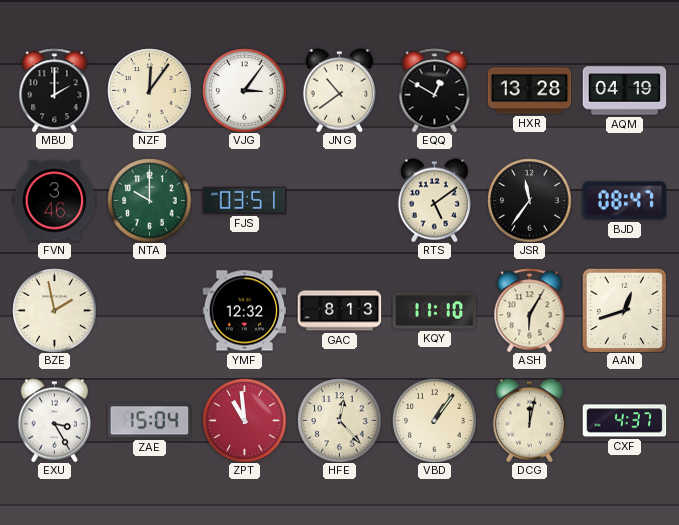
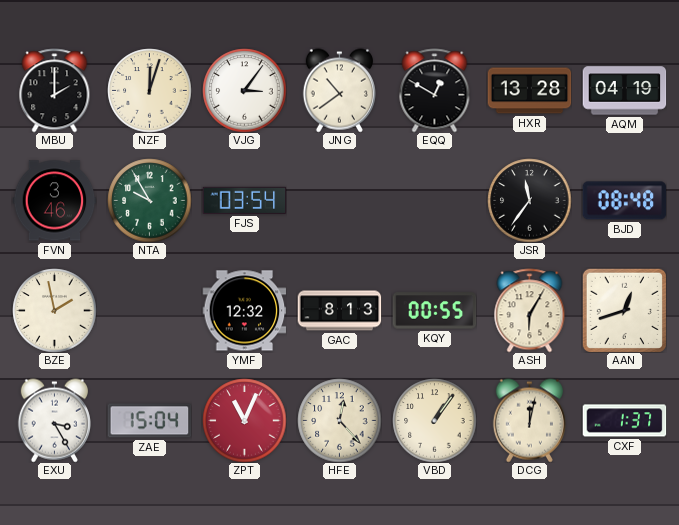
NZF: 12:06 -> 12:03
NTA: 10:00 -> 9:55
FJS: 03:51 -> 03:54
RTS: 5:09 -> none
BJD: 08:47 -> 08:48
KQY: 11:10 -> 00:55
ZPT: 10:59 -> 11:04
CXF: 4:37 -> 1:37
